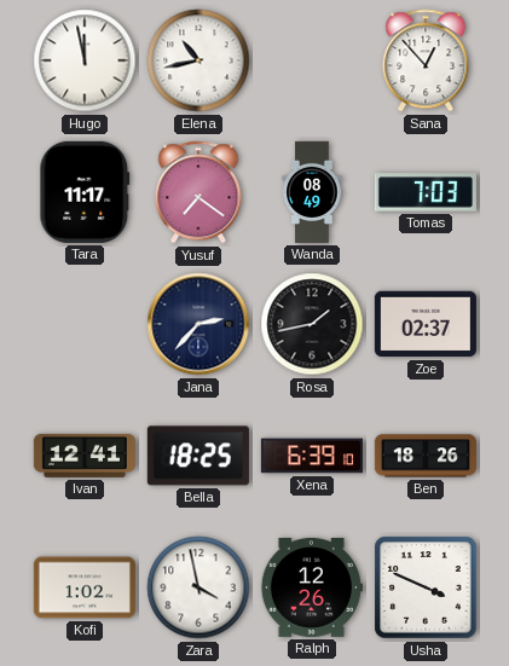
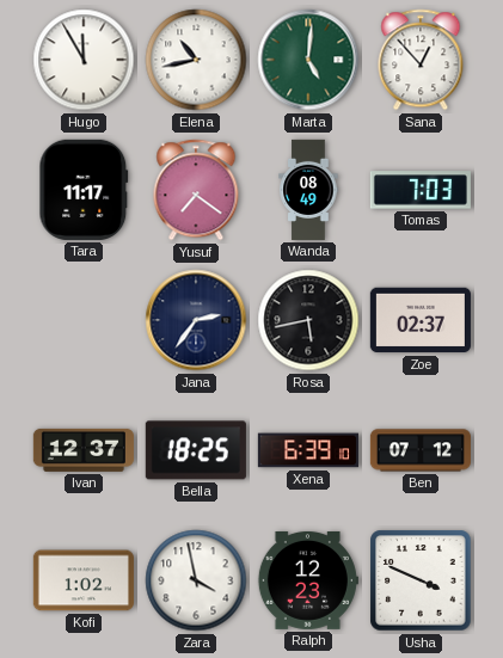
Hugo: 11:58 -> 11:55
Marta: none -> 5:01
Jana: 2:37 -> 2:36
Rosa: 1:43 -> 5:43
Ivan: 12:41 -> 12:37
Ben: 18:26 -> 07:12
Ralph: 12:26 -> 12:23
